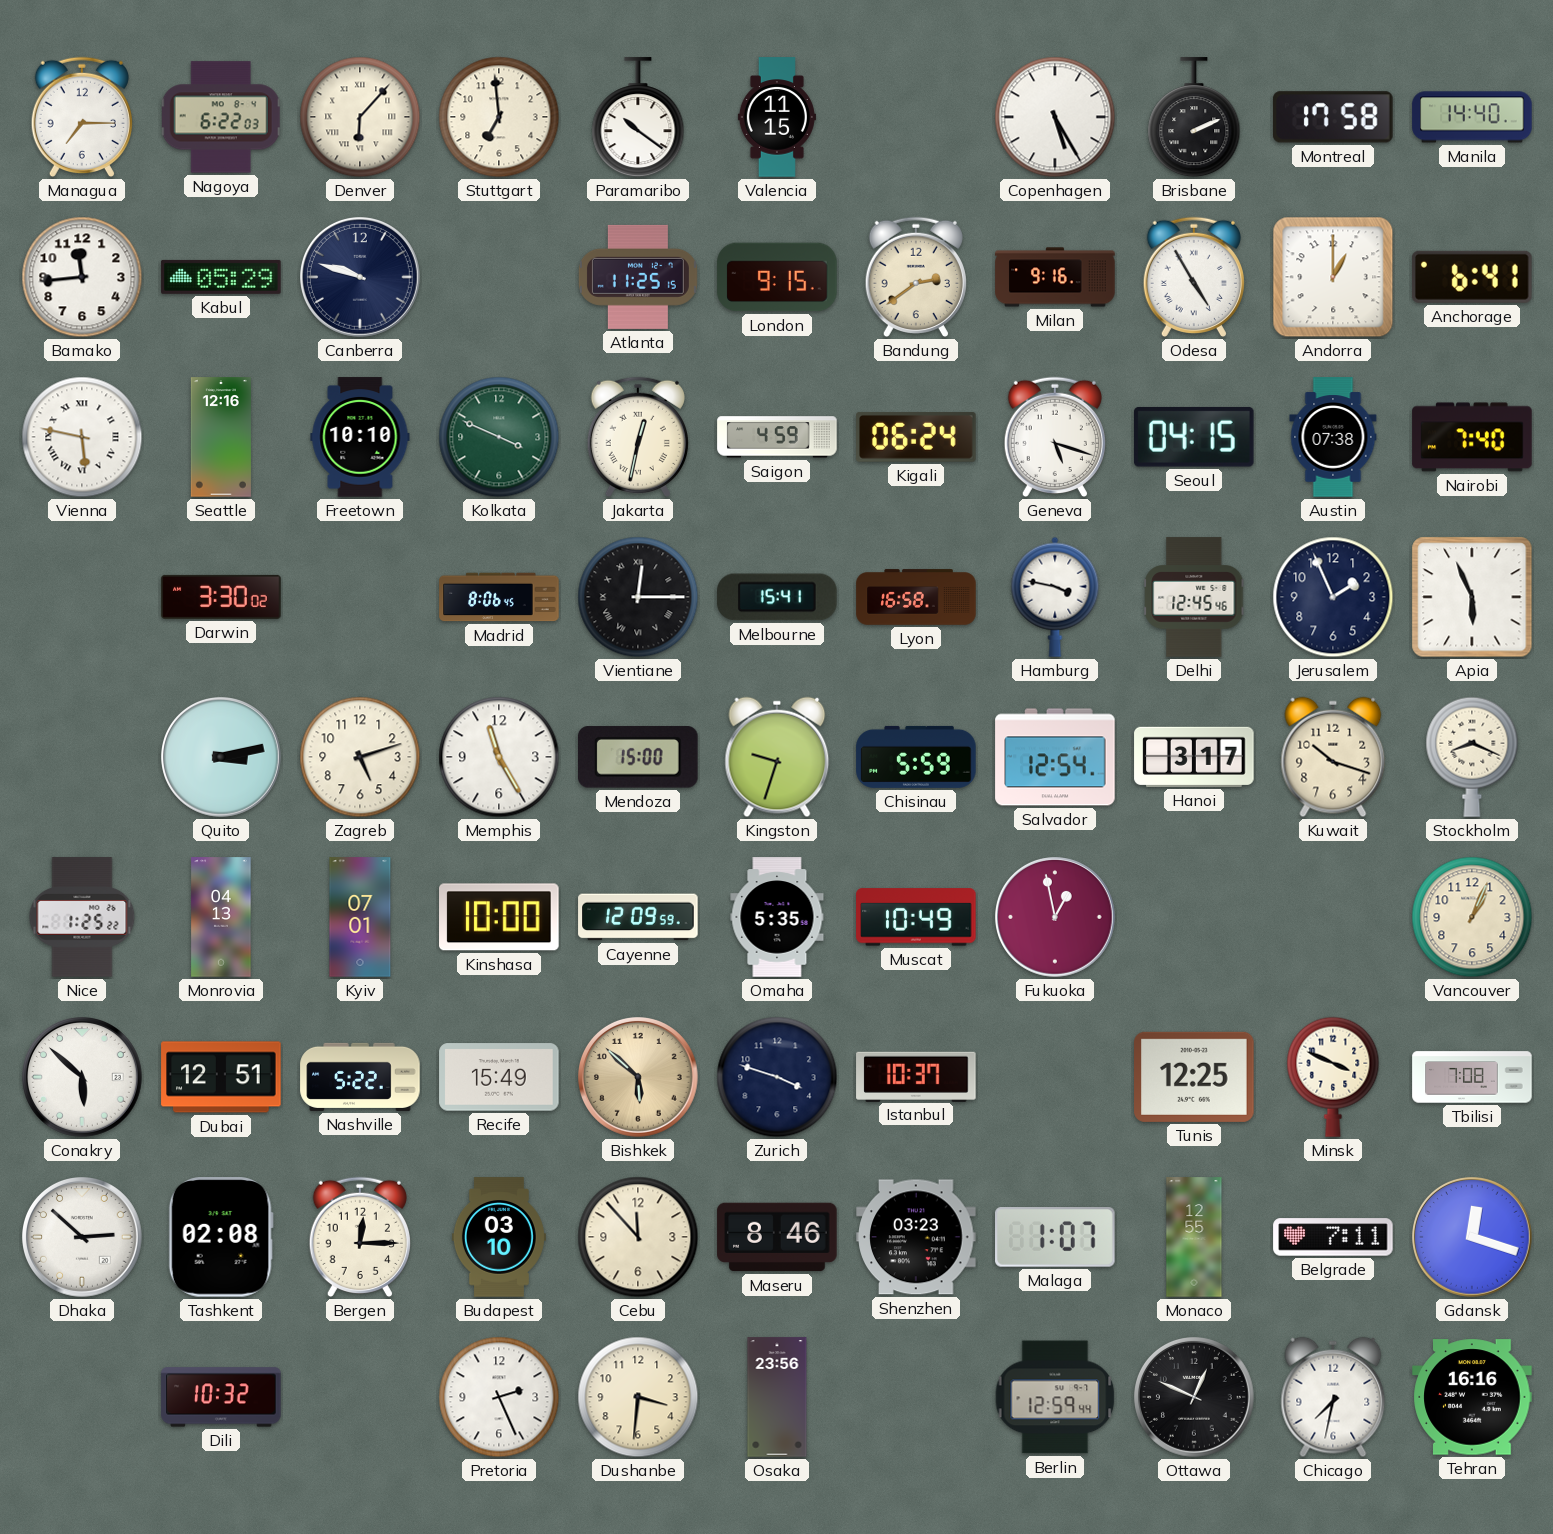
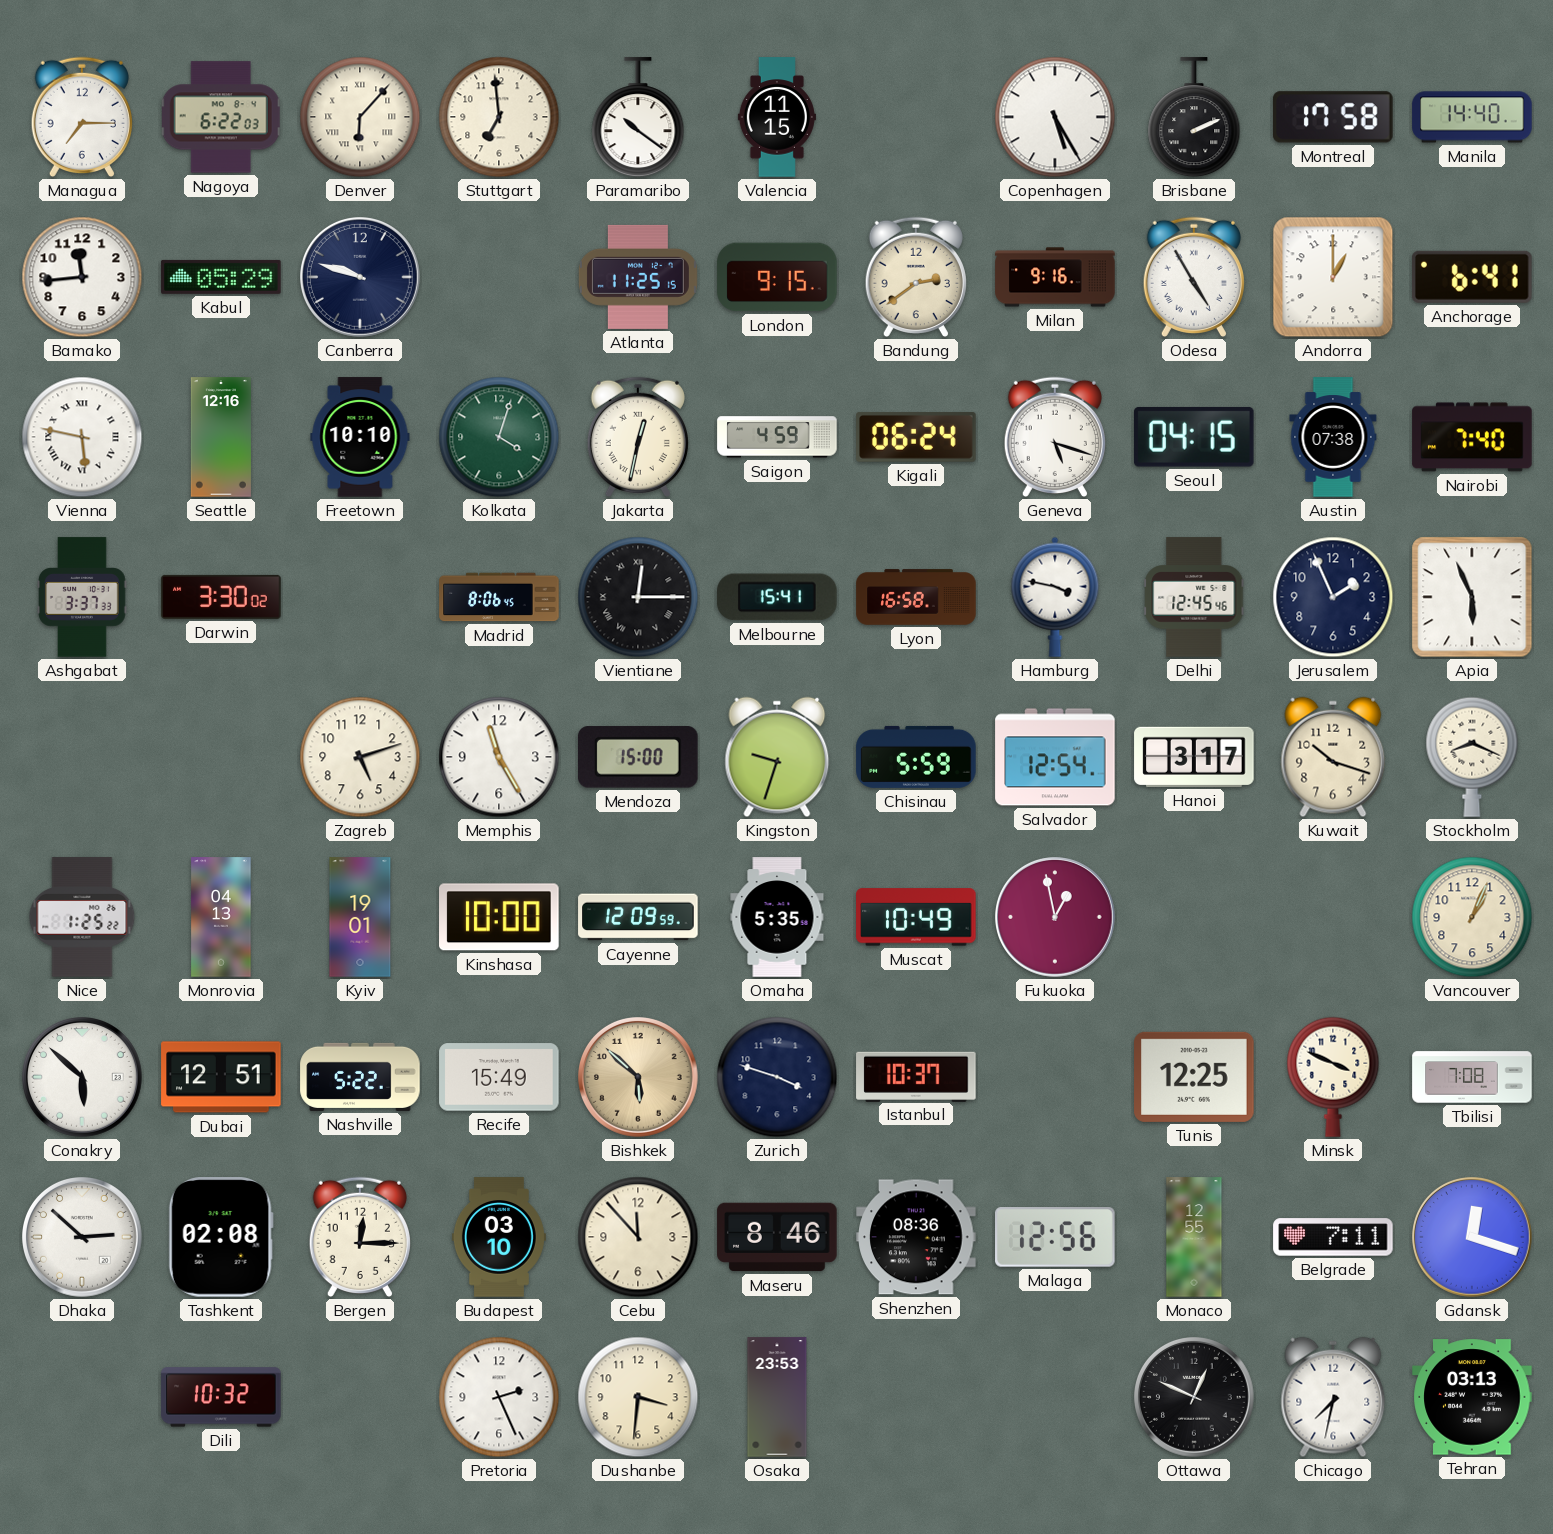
Kolkata: 3:49 -> 4:03
Ashgabat: none -> 3:37
Quito: 3:13 -> none
Kyiv: 07:01 -> 19:01
Shenzhen: 03:23 -> 08:36
Malaga: 1:07 -> 12:56
Osaka: 23:56 -> 23:53
Berlin: 12:59 -> none
Tehran: 16:16 -> 03:13
